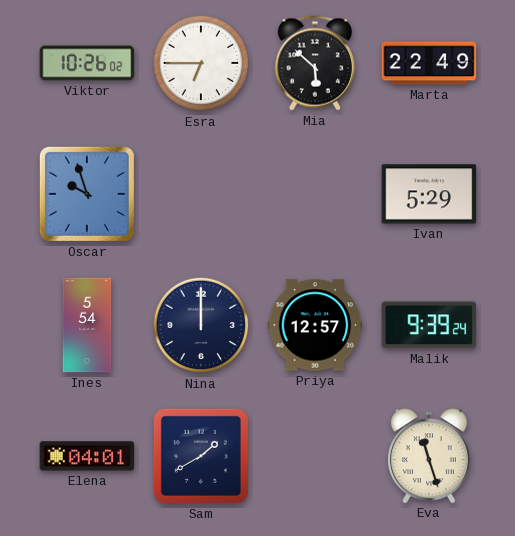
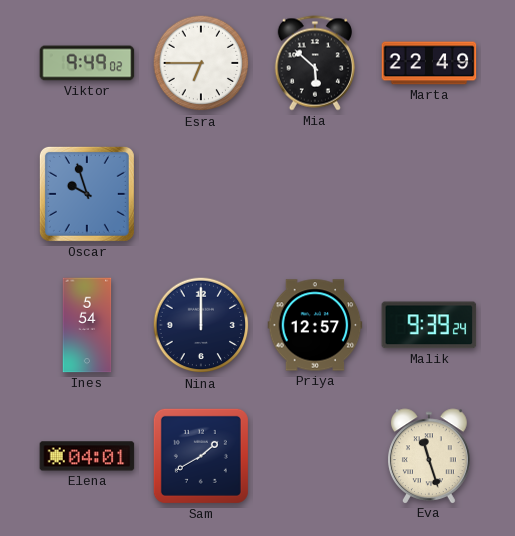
Viktor: 10:26 -> 9:49
Ivan: 5:29 -> none
